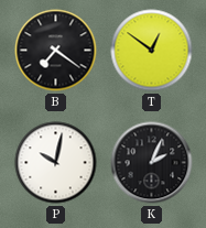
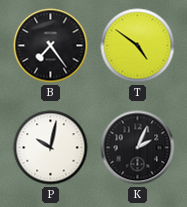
B: 7:21 -> 7:24
T: 12:51 -> 4:51
